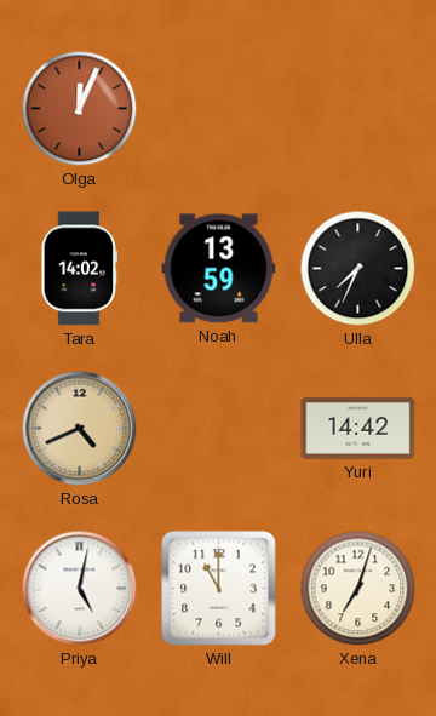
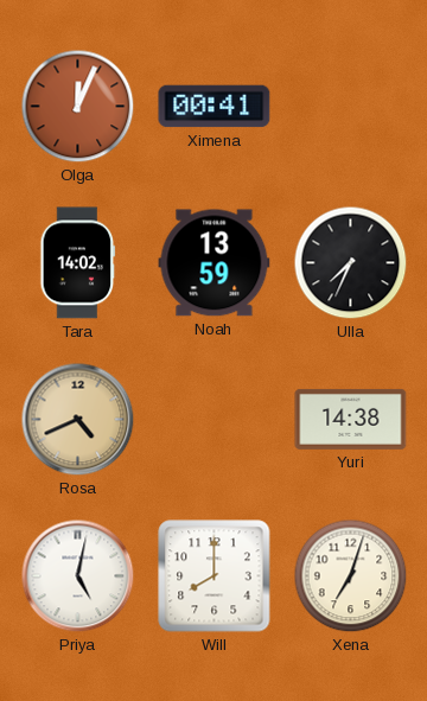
Ximena: none -> 00:41
Yuri: 14:42 -> 14:38
Will: 11:00 -> 8:00
